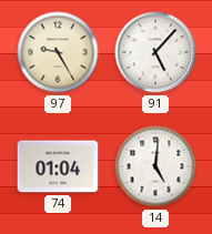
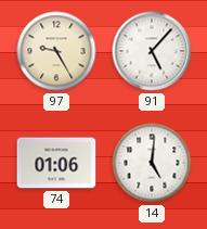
74: 01:04 -> 01:06
